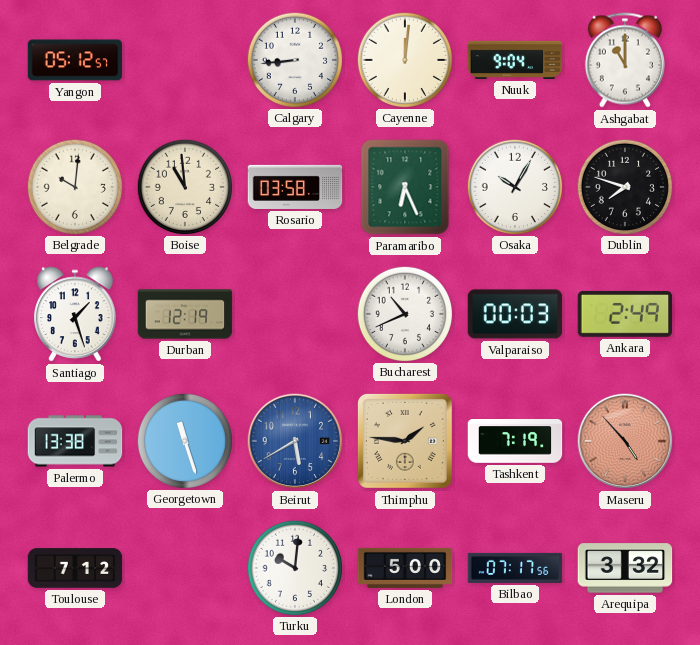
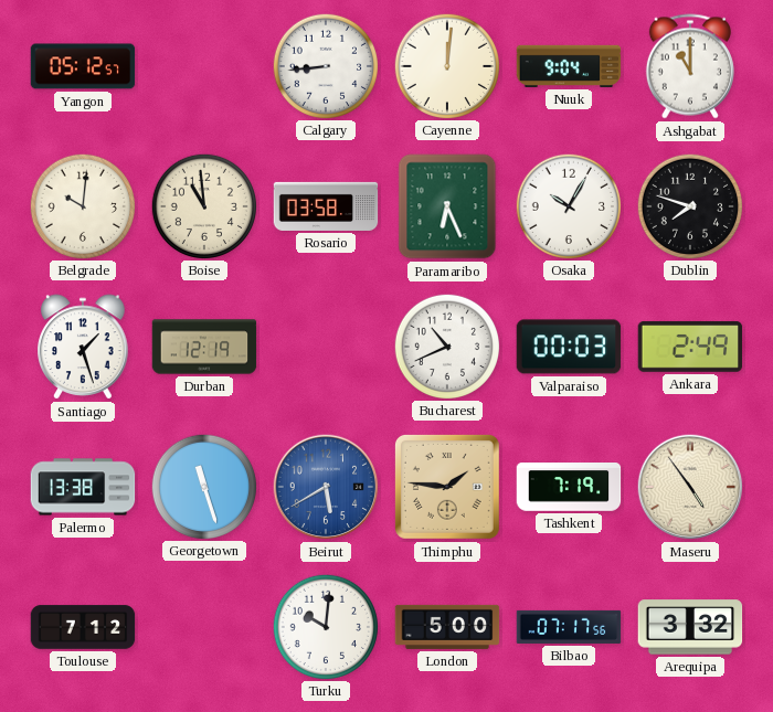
Maseru: 4:53 -> 4:54
Maseru dial: salmon -> cream
